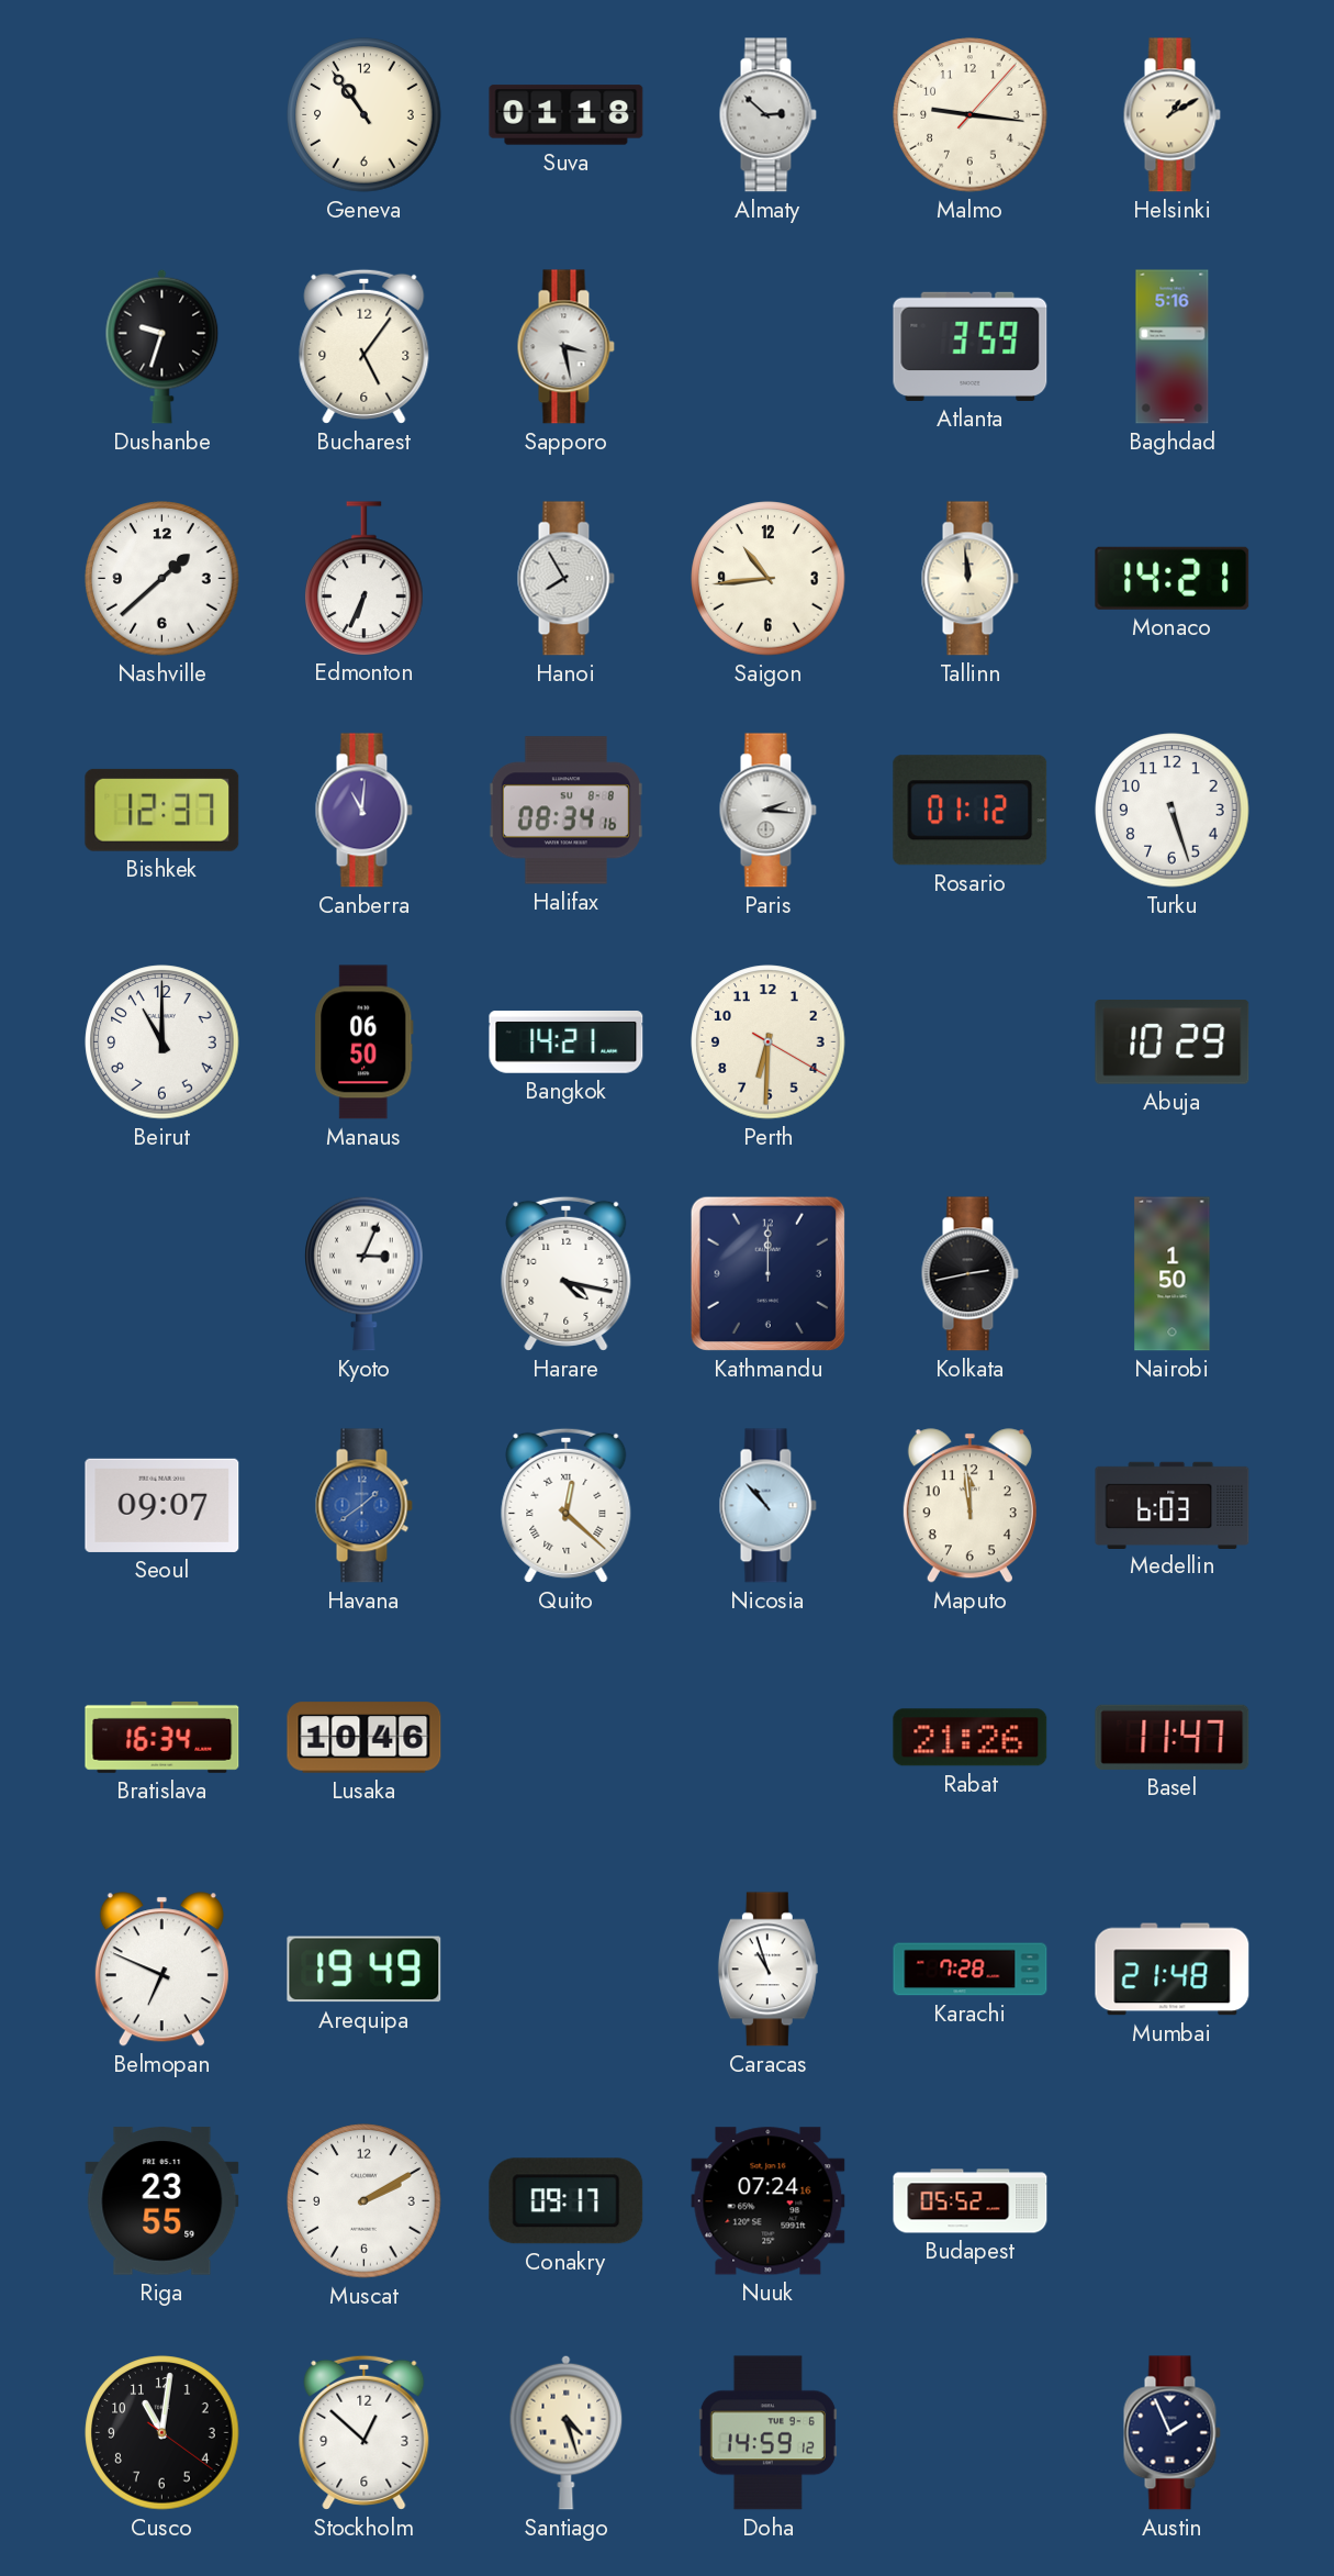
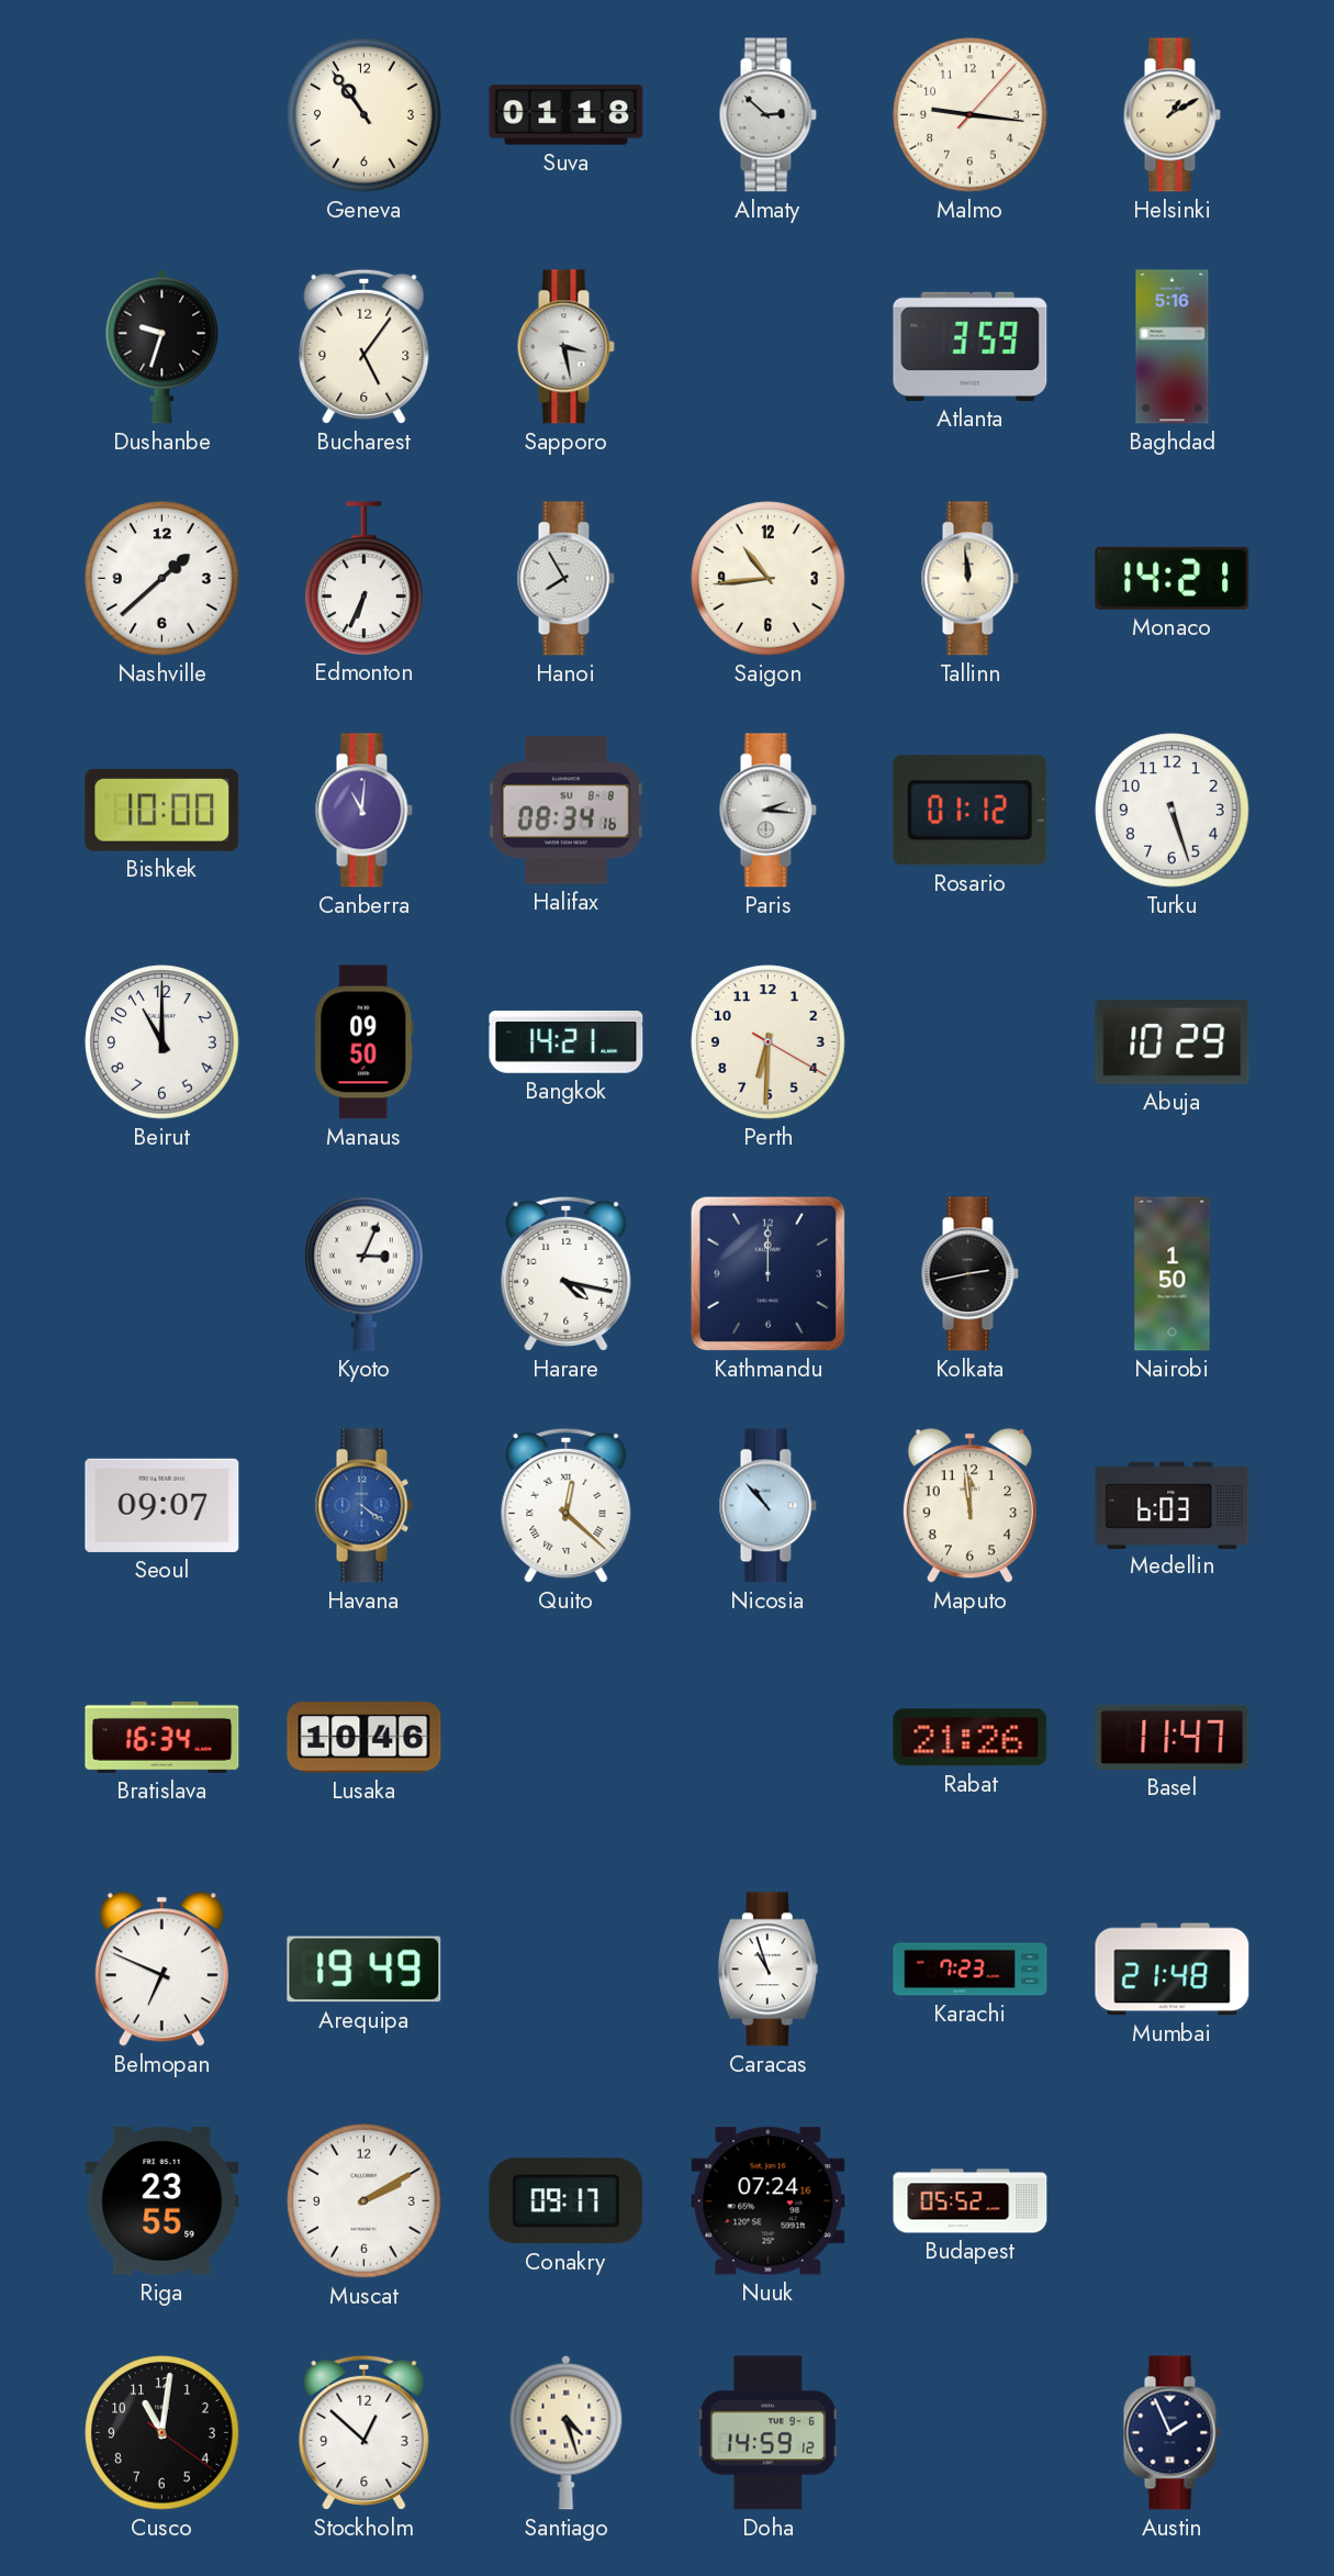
Bishkek: 12:37 -> 10:00
Manaus: 06:50 -> 09:50
Havana: 1:39 -> 4:21
Karachi: 7:28 -> 7:23
